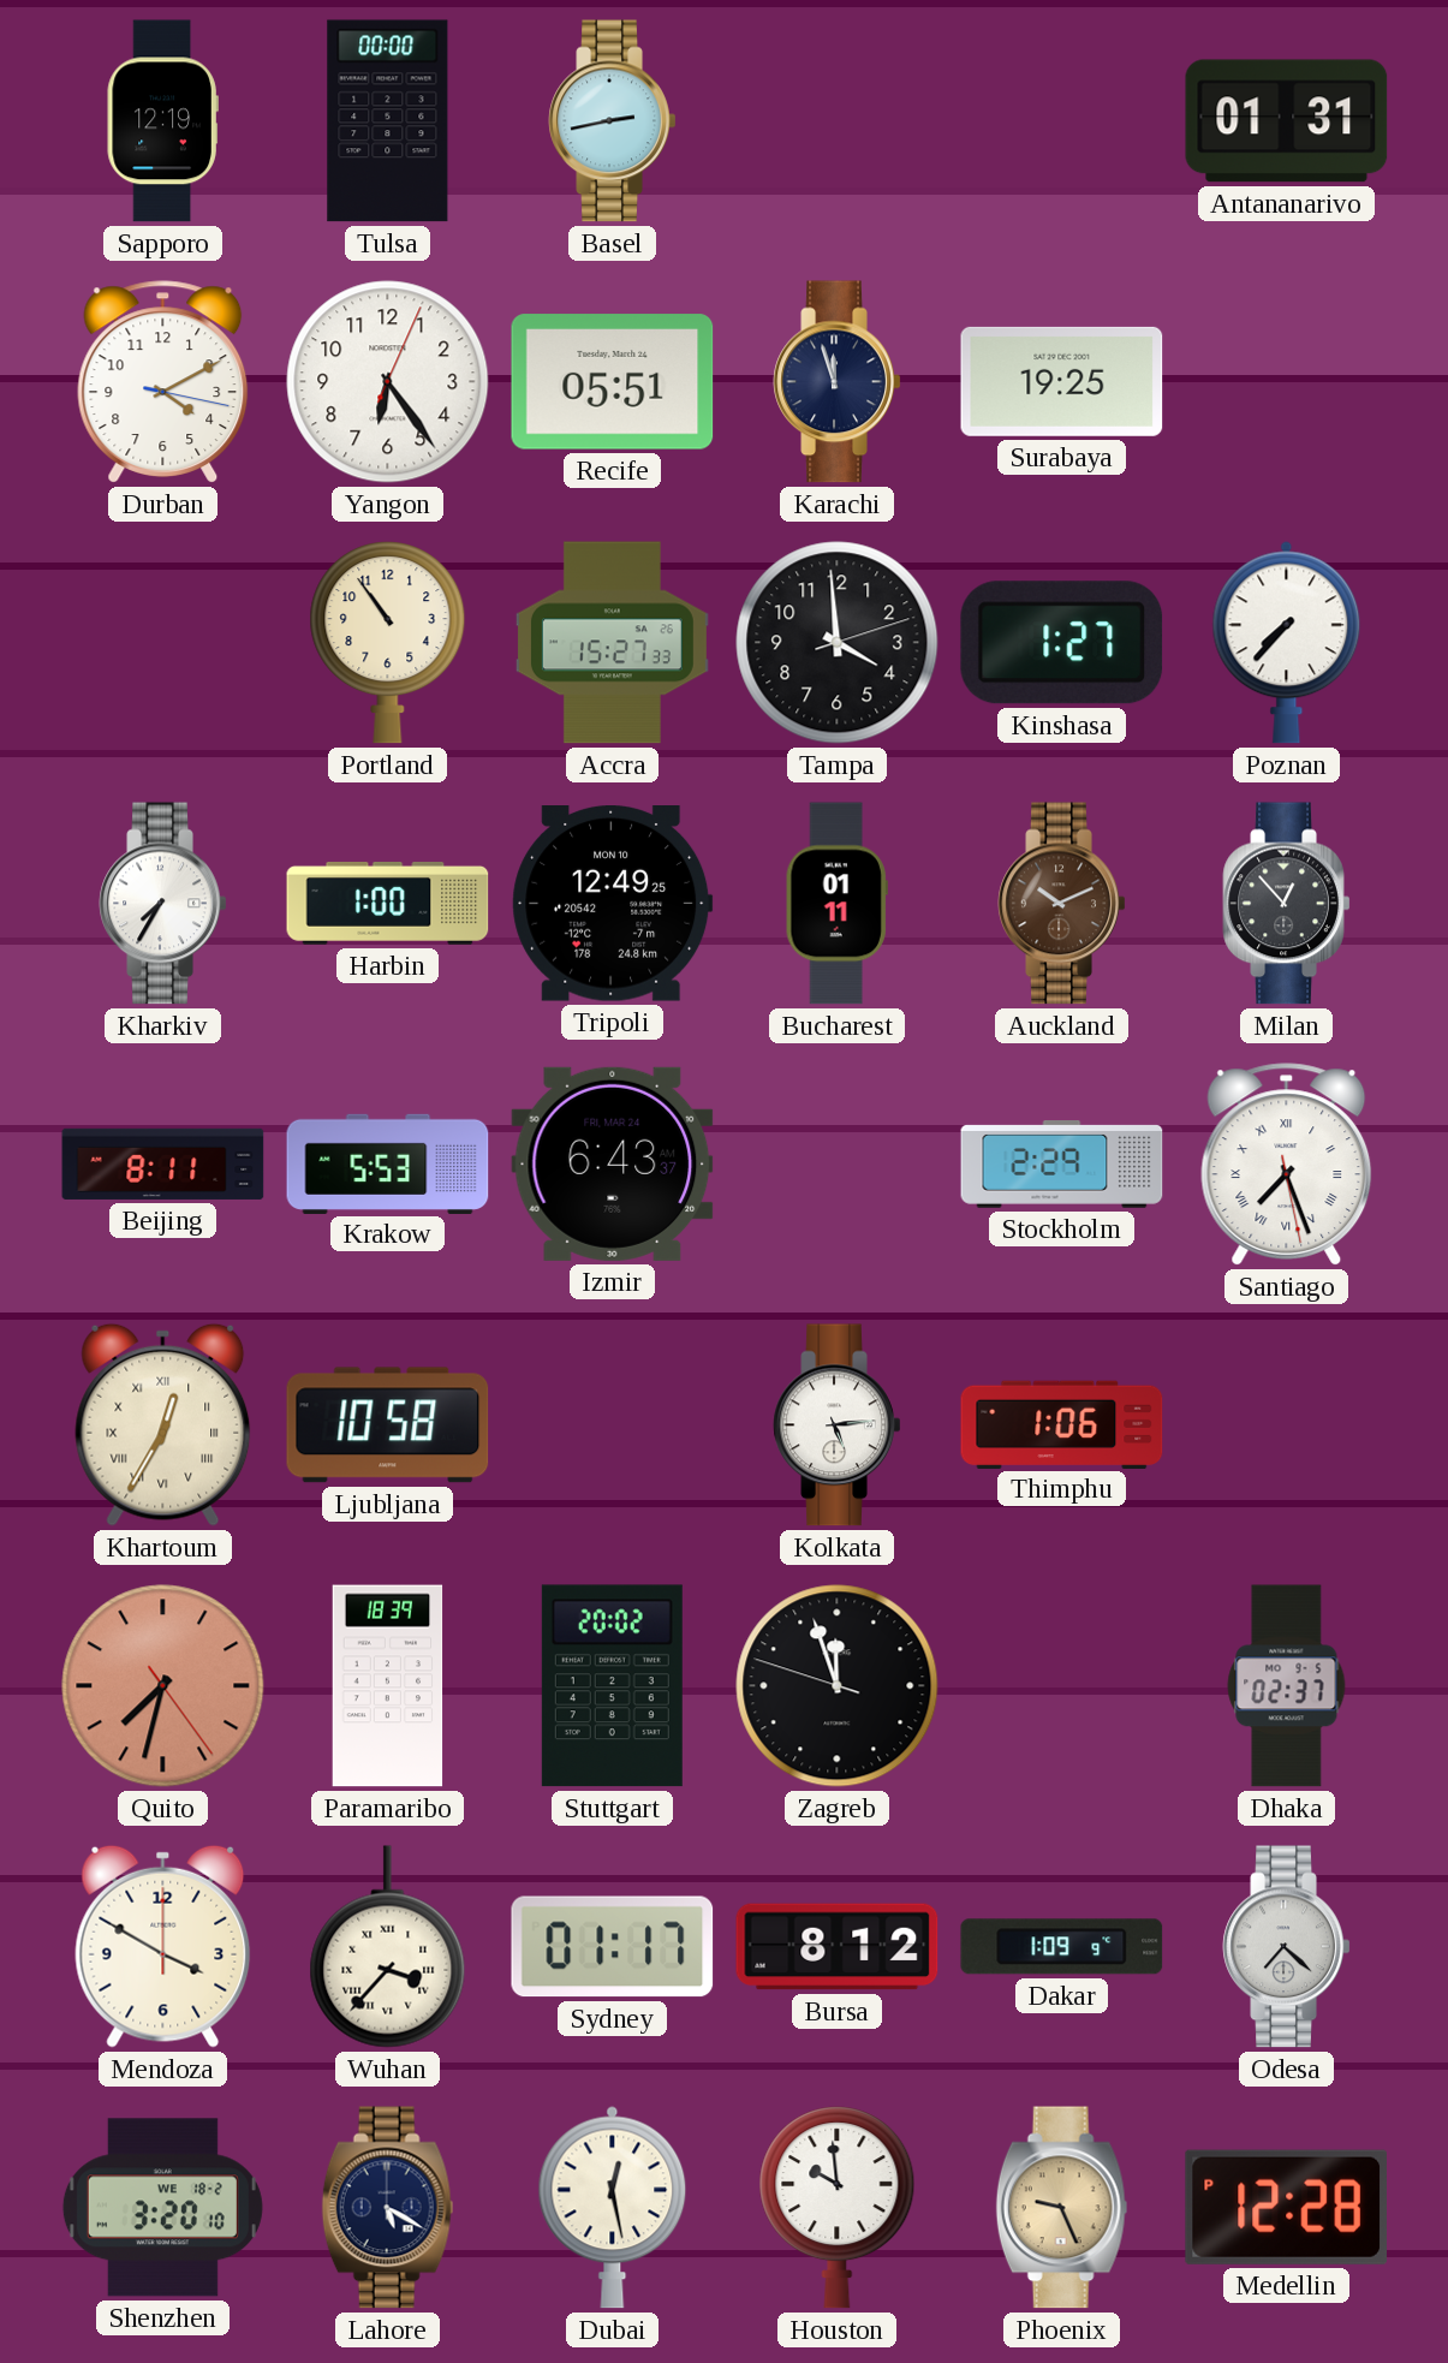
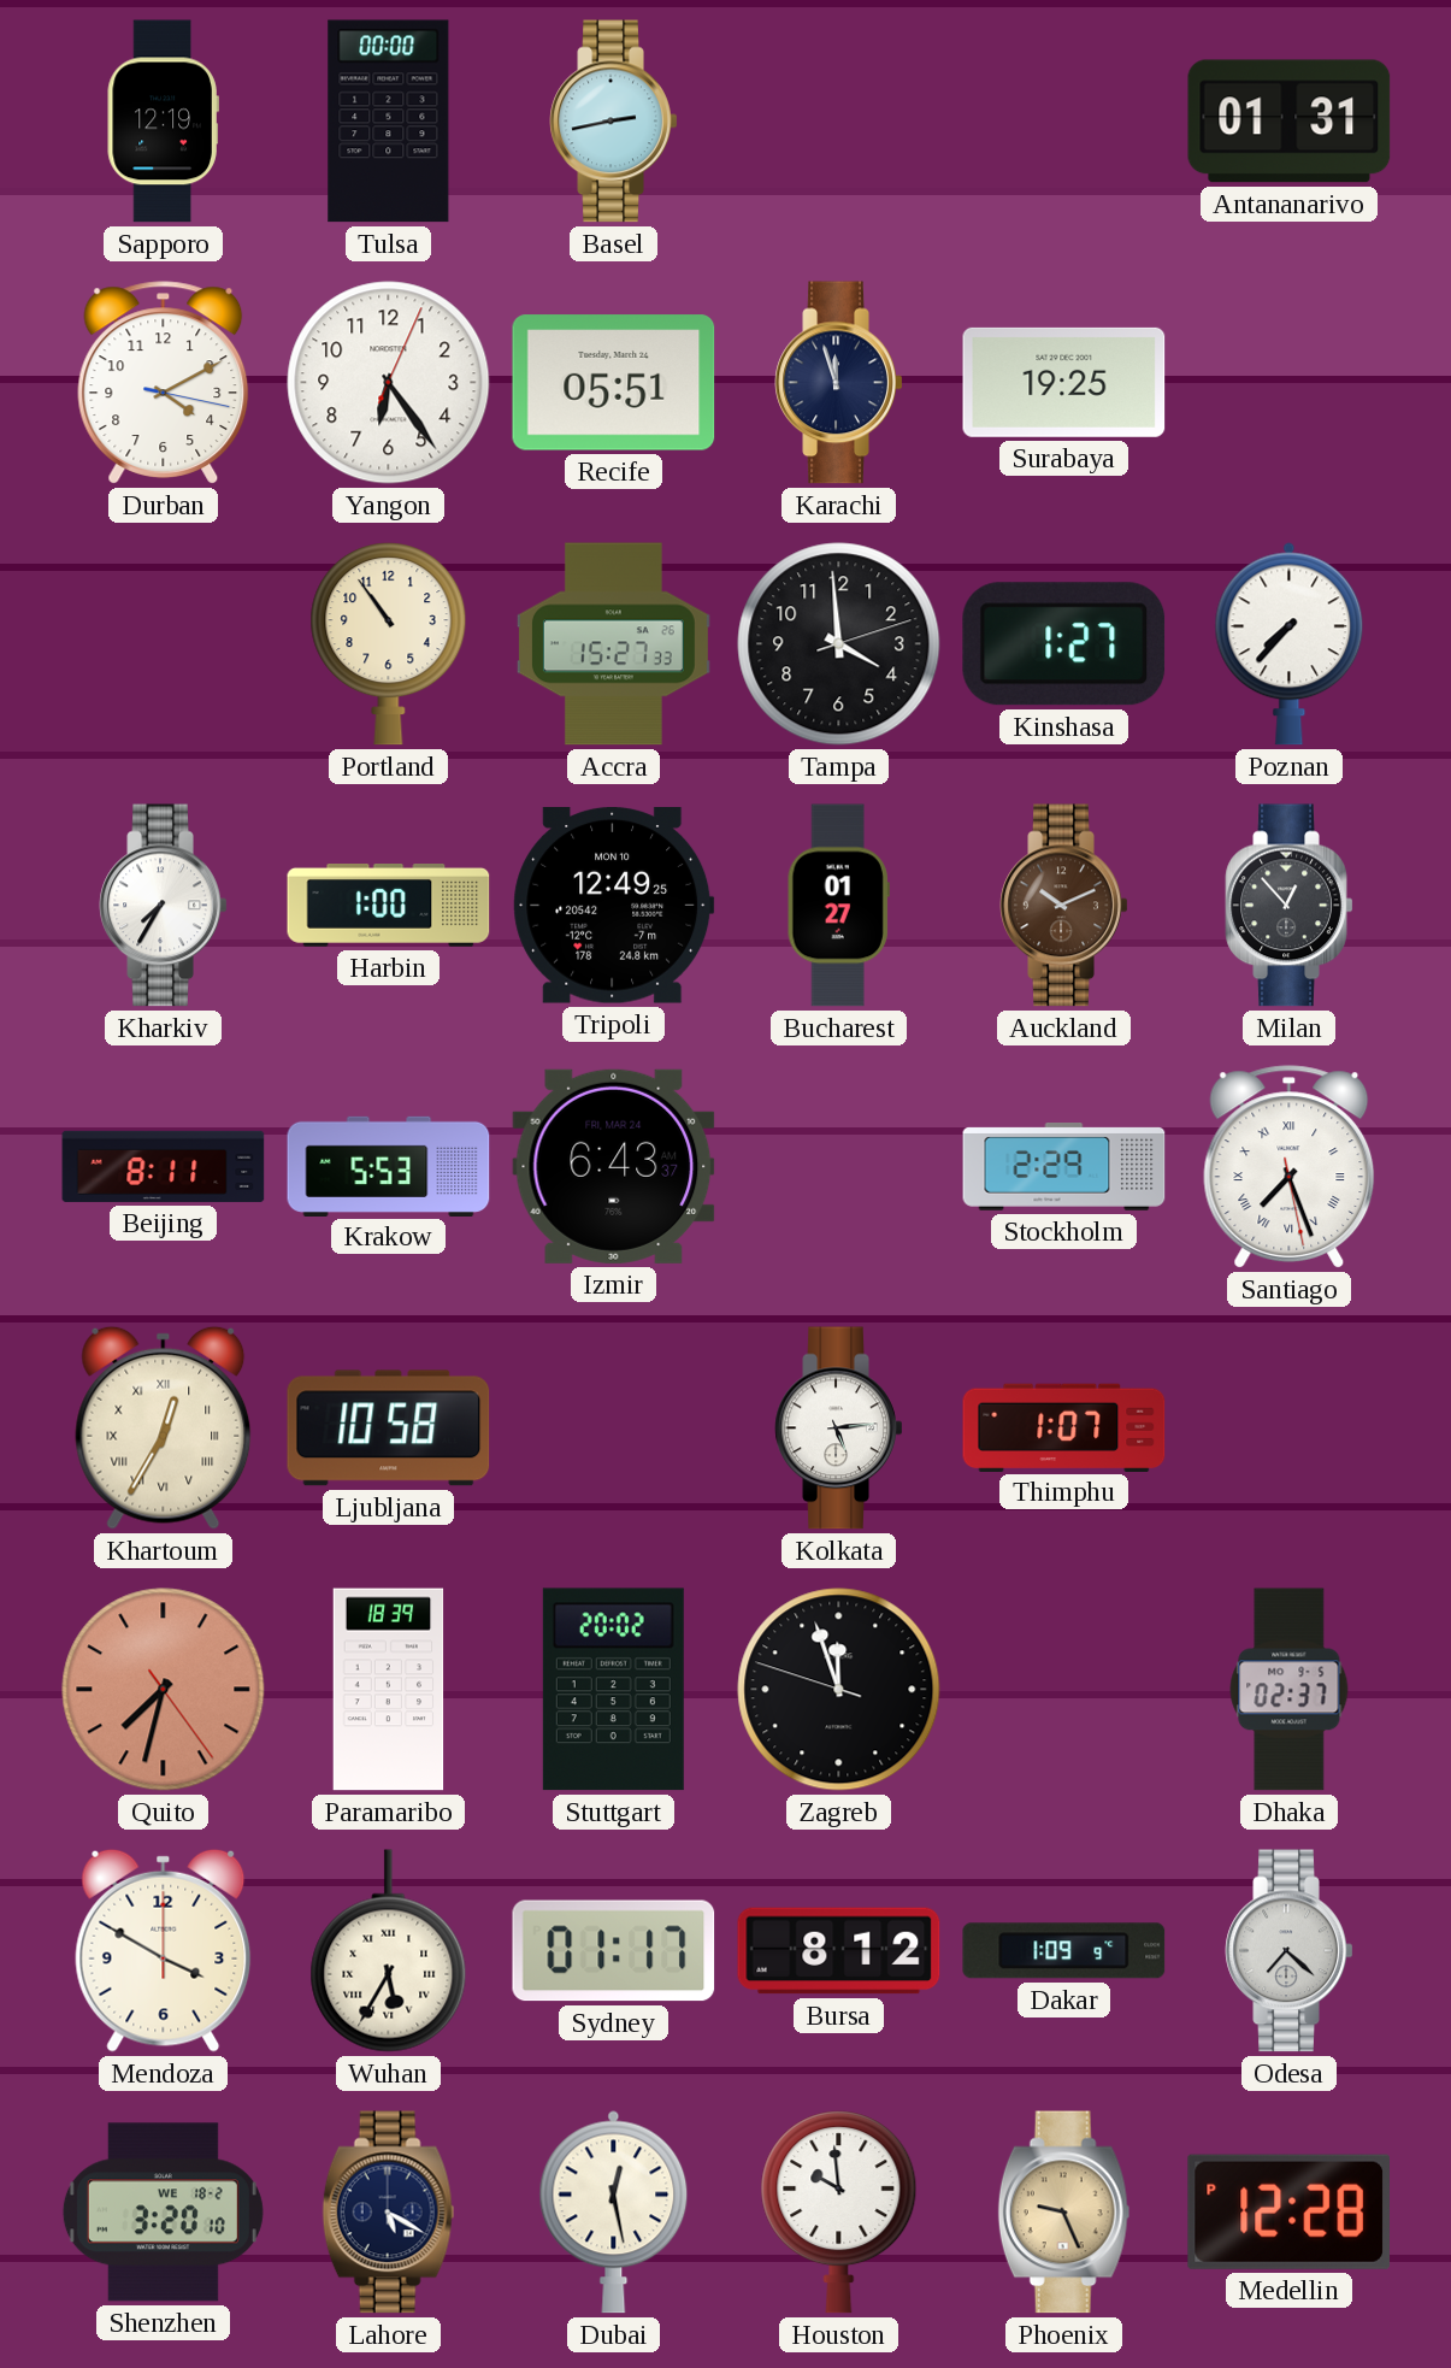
Bucharest: 01:11 -> 01:27
Thimphu: 1:06 -> 1:07
Wuhan: 3:37 -> 5:35
